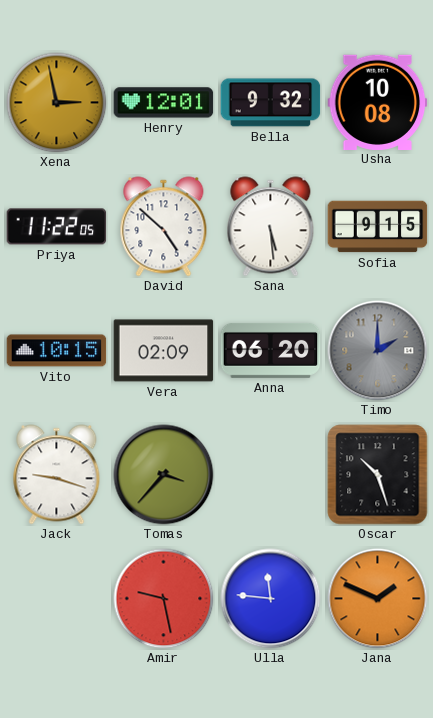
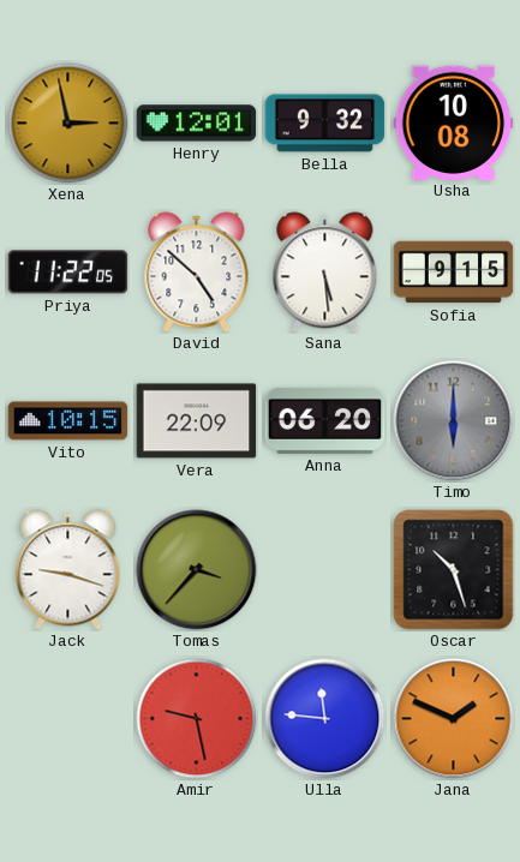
Vera: 02:09 -> 22:09
Timo: 2:00 -> 6:00
